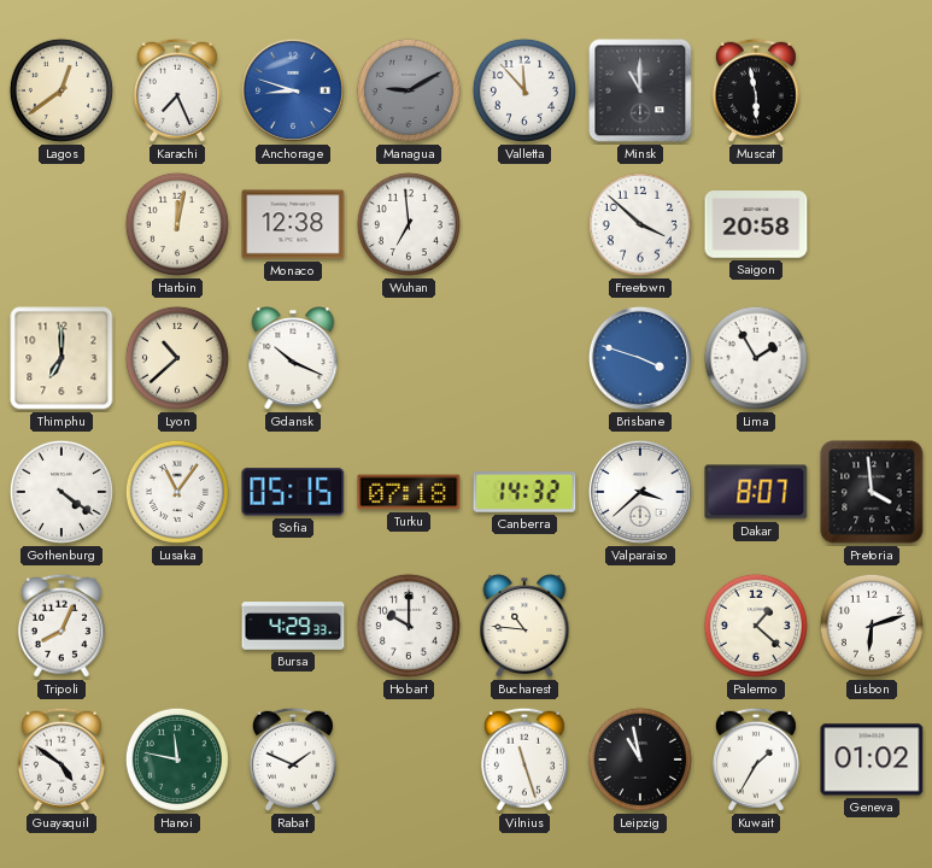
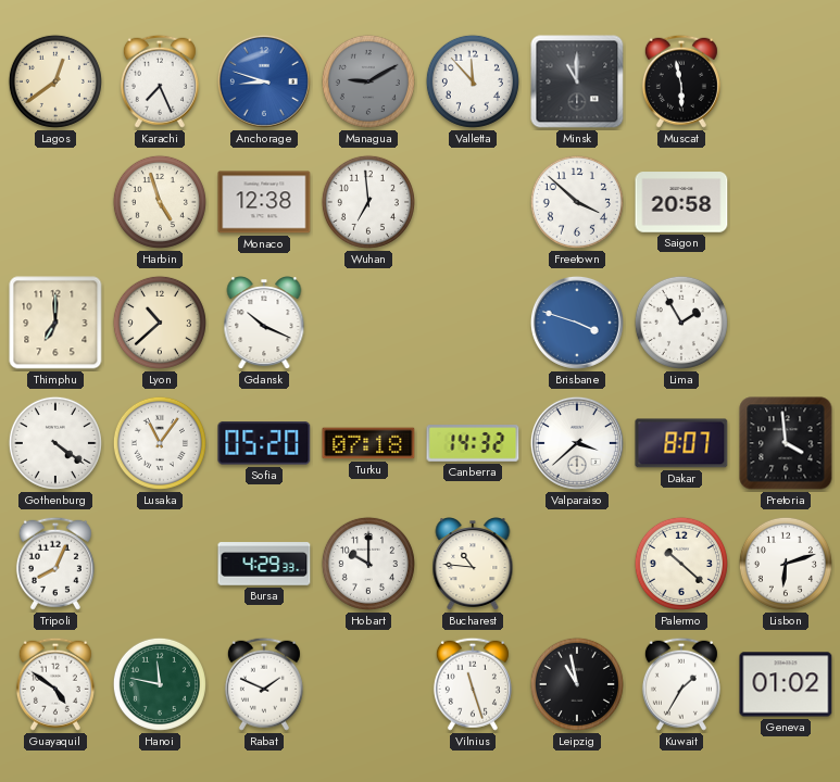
Harbin: 12:02 -> 4:57
Sofia: 05:15 -> 05:20
Palermo: 1:22 -> 10:22
